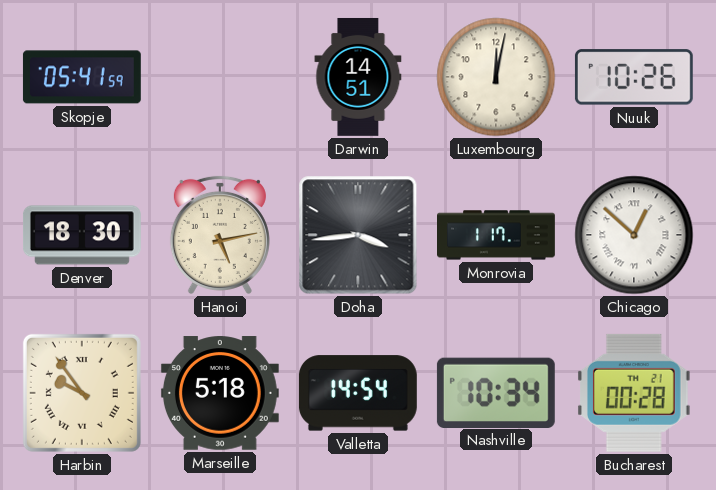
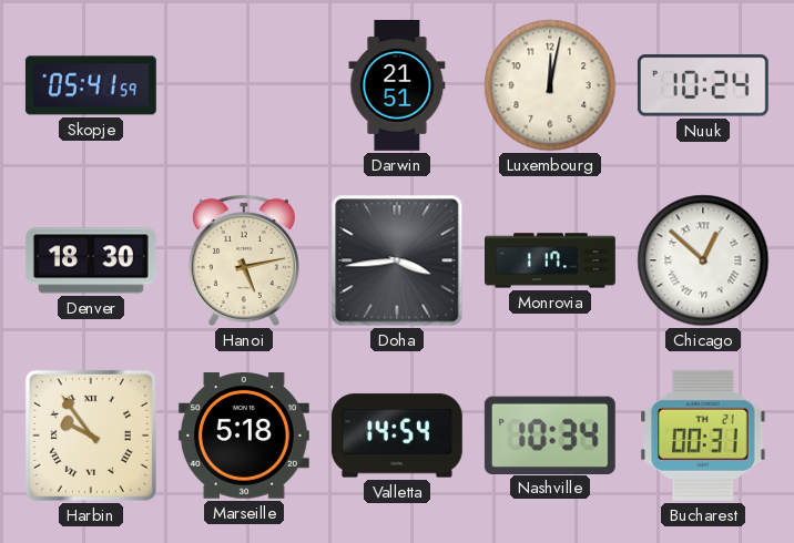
Darwin: 14:51 -> 21:51
Nuuk: 10:26 -> 10:24
Bucharest: 00:28 -> 00:31
